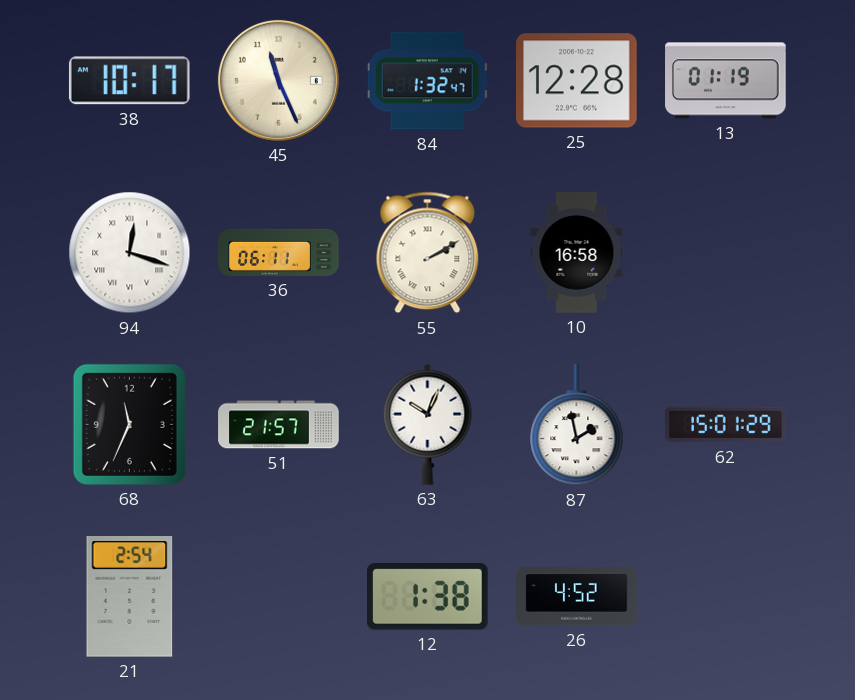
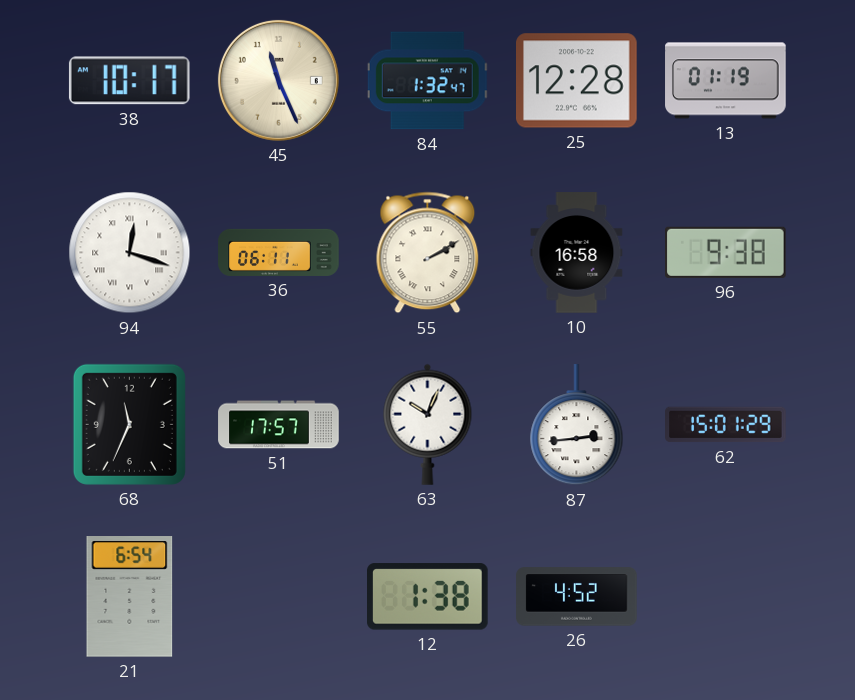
96: none -> 9:38
51: 21:57 -> 17:57
87: 1:58 -> 2:44
21: 2:54 -> 6:54
